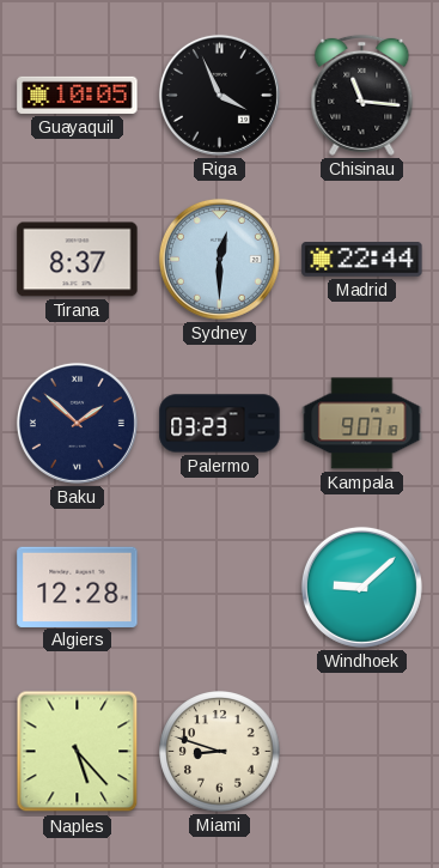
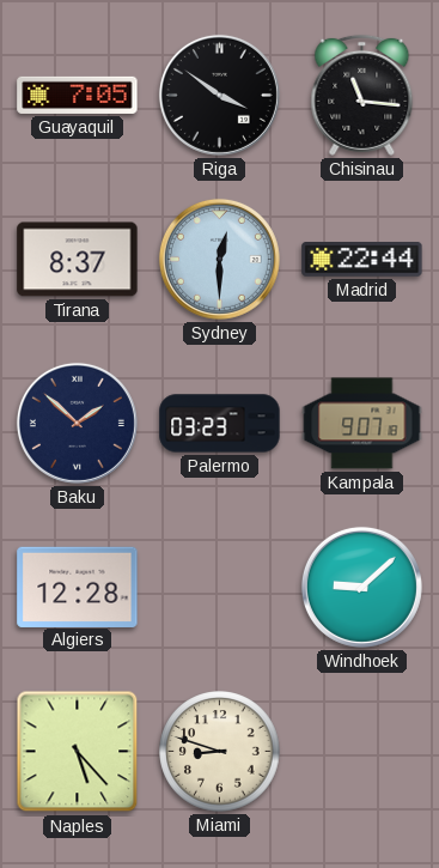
Guayaquil: 10:05 -> 7:05
Riga: 3:56 -> 3:51
